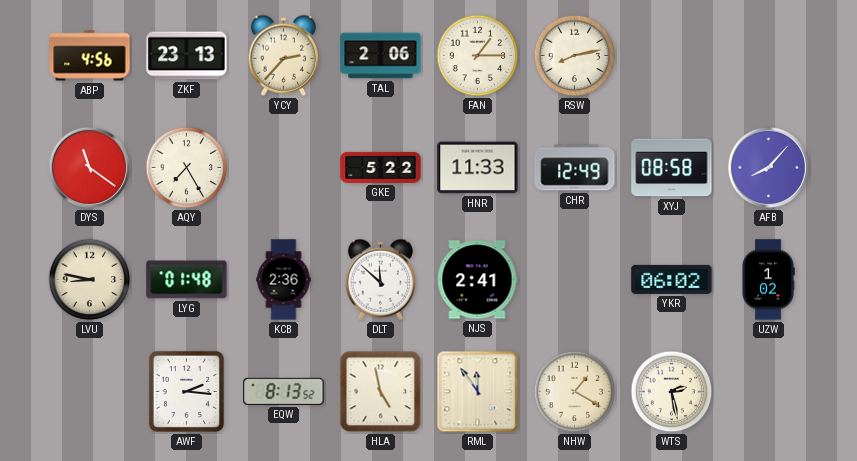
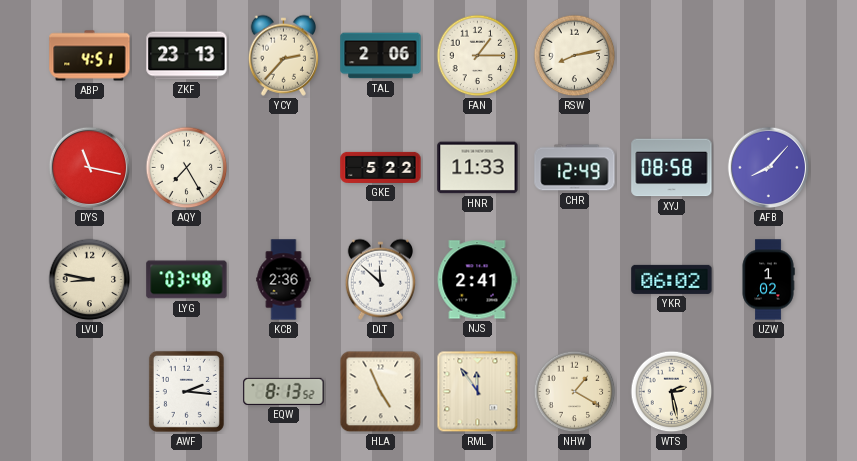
ABP: 4:56 -> 4:51
DYS: 11:21 -> 11:17
LYG: 01:48 -> 03:48
HLA: 4:58 -> 4:56
